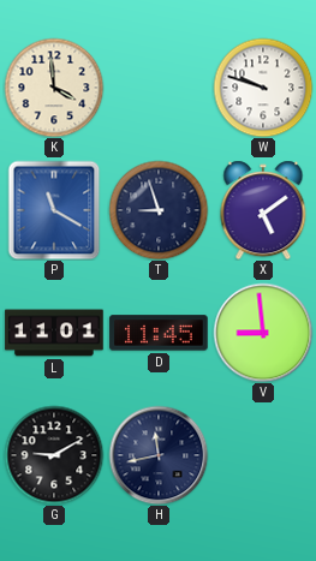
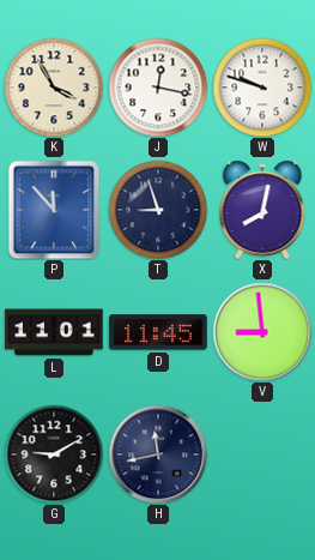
K: 3:59 -> 3:55
J: none -> 12:17
P: 11:20 -> 11:53
X: 5:09 -> 8:02
